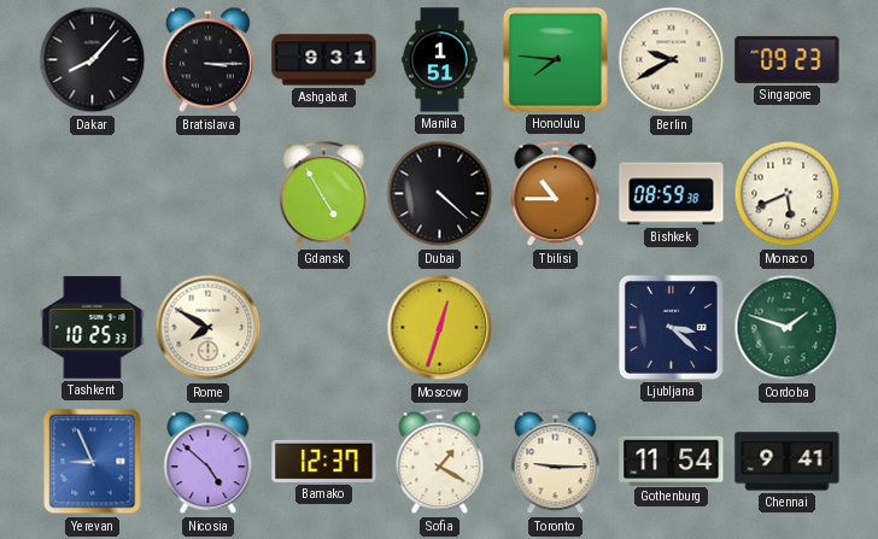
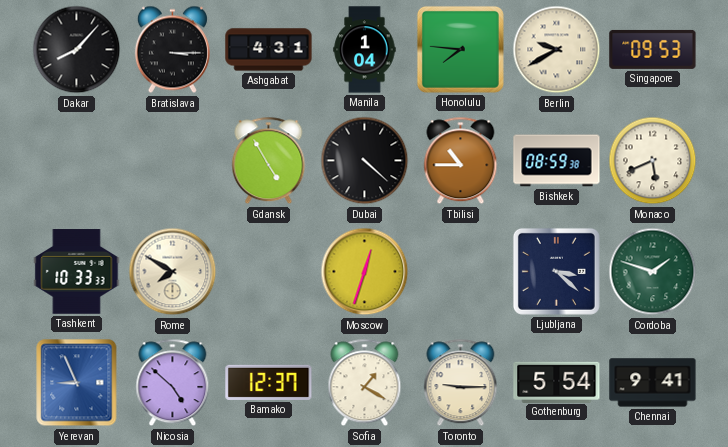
Ashgabat: 9:31 -> 4:31
Manila: 1:51 -> 1:04
Singapore: 09:23 -> 09:53
Tashkent: 10:25 -> 10:33
Gothenburg: 11:54 -> 5:54
